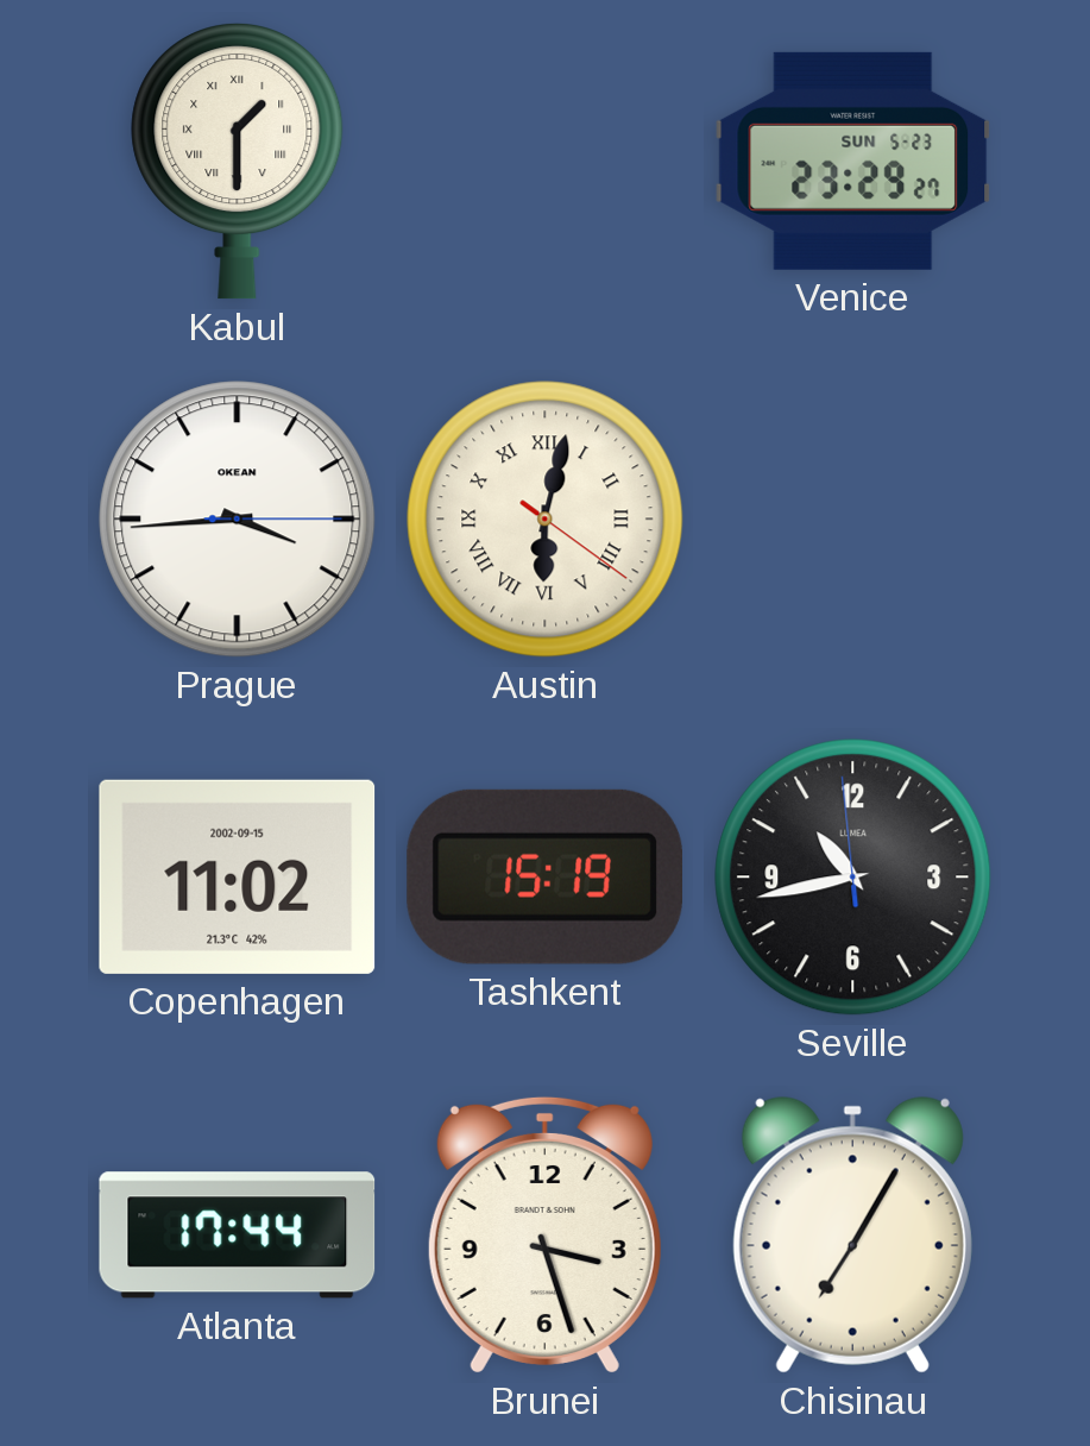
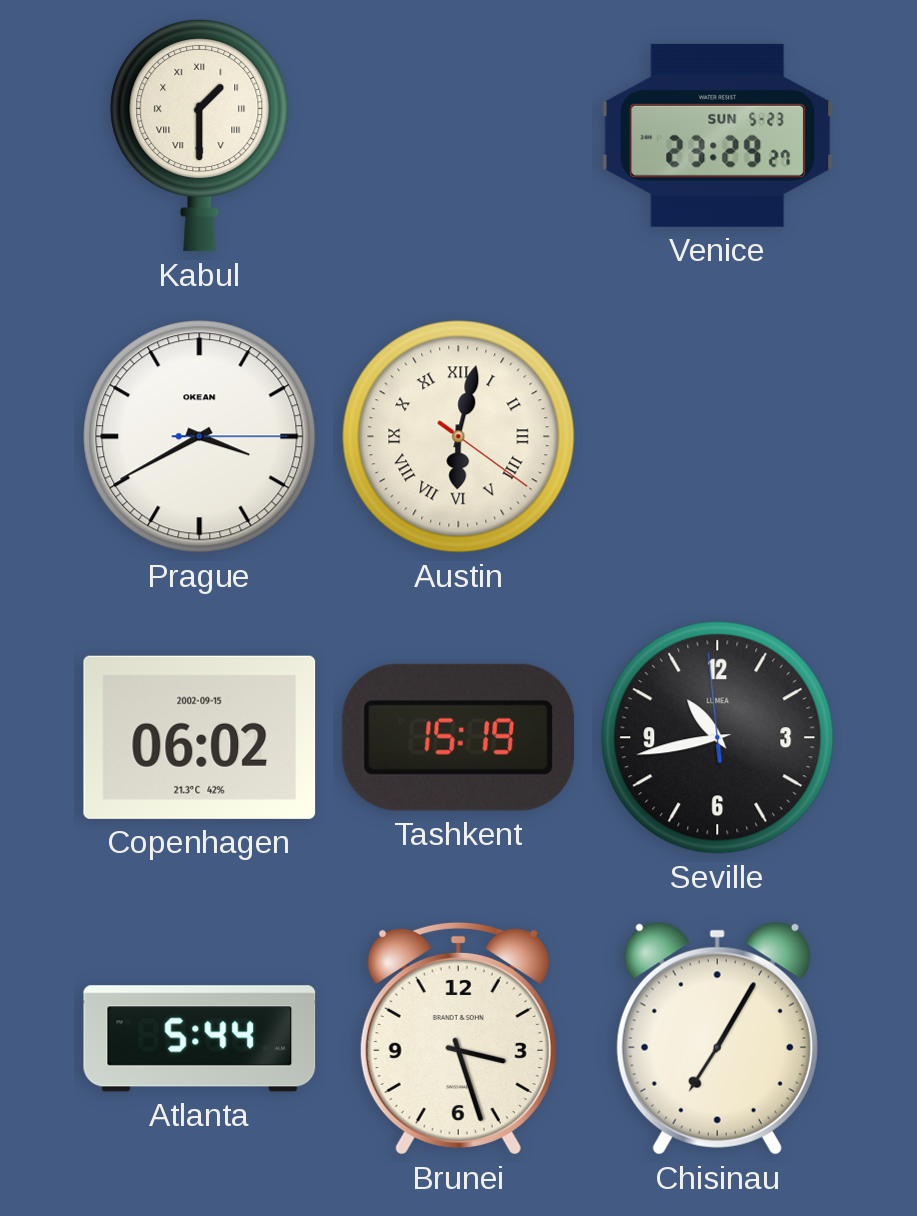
Prague: 3:44 -> 3:40
Copenhagen: 11:02 -> 06:02
Atlanta: 17:44 -> 5:44
